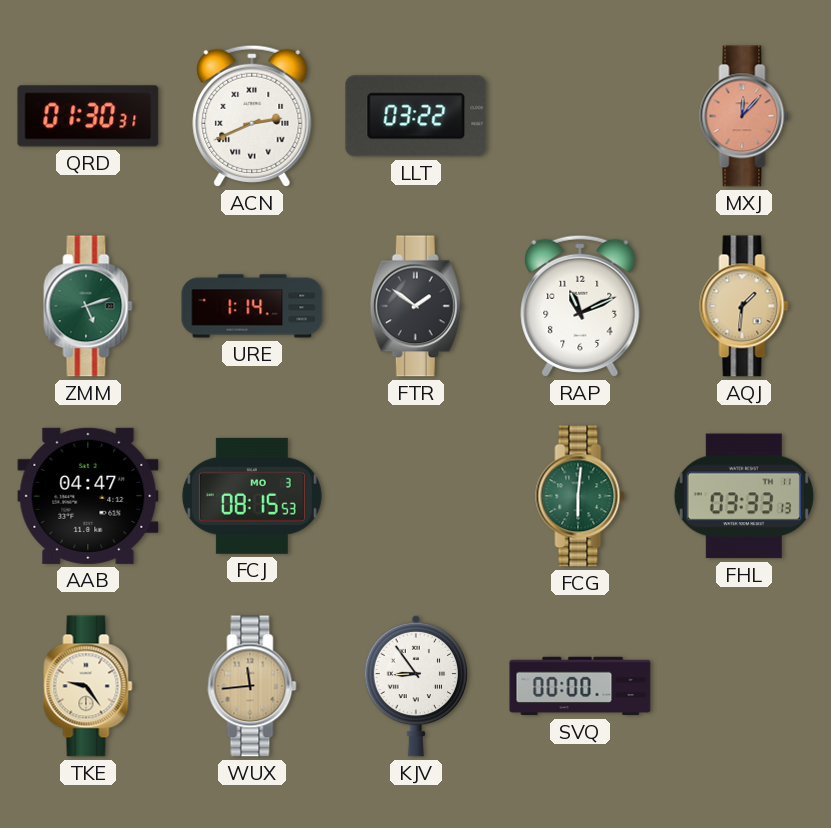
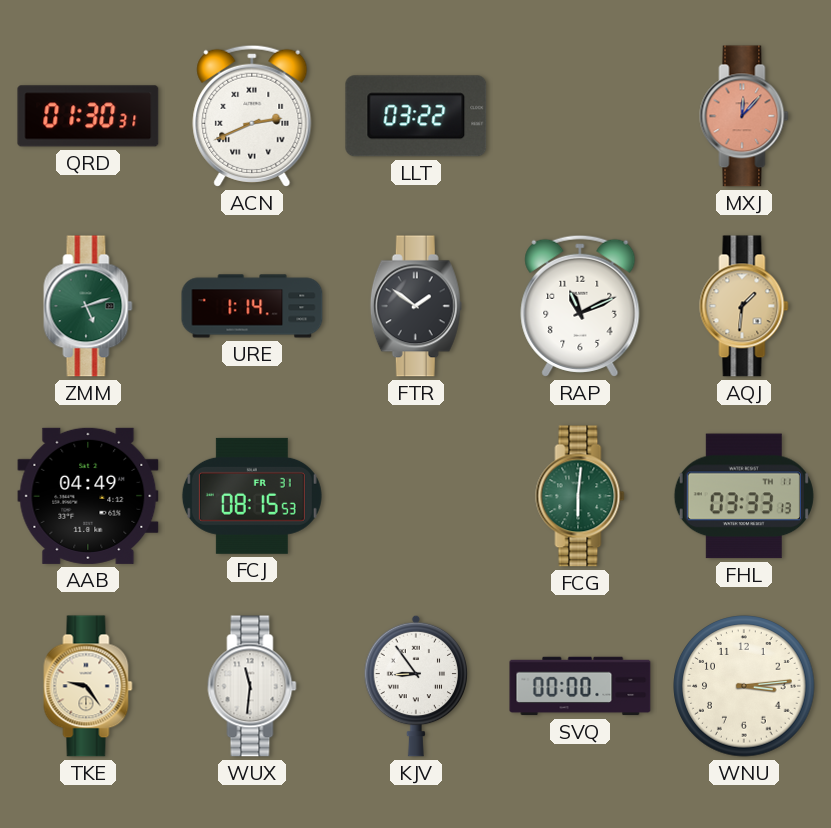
AAB: 04:47 -> 04:49
FCJ date: MO 3 -> FR 31
WUX: 11:44 -> 11:31
WUX dial: champagne -> white
WNU: none -> 3:14
